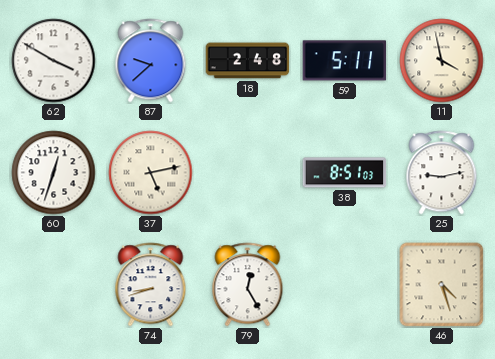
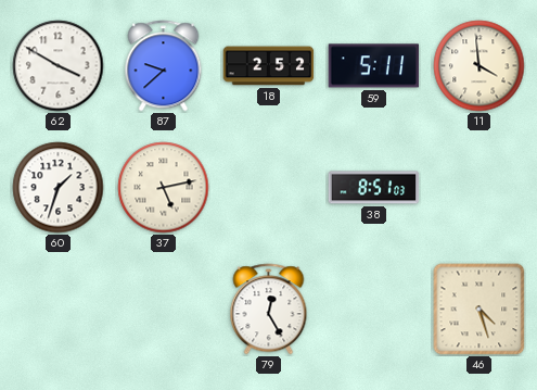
18: 2:48 -> 2:52
11: 3:58 -> 3:59
60: 12:33 -> 1:33
25: 9:13 -> none
74: 8:42 -> none
